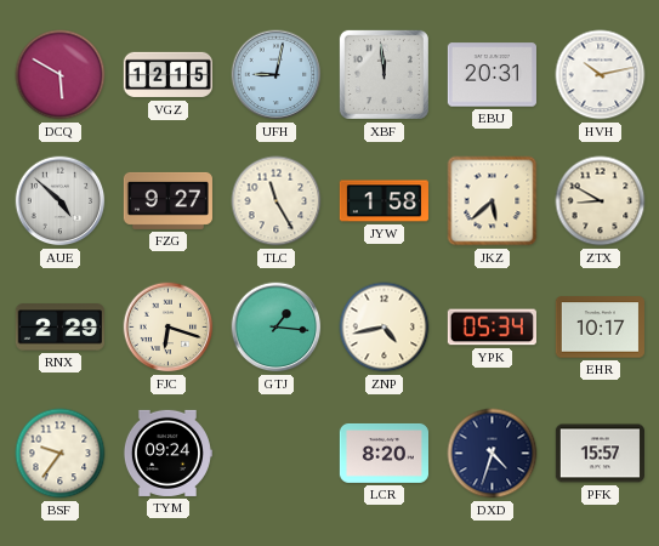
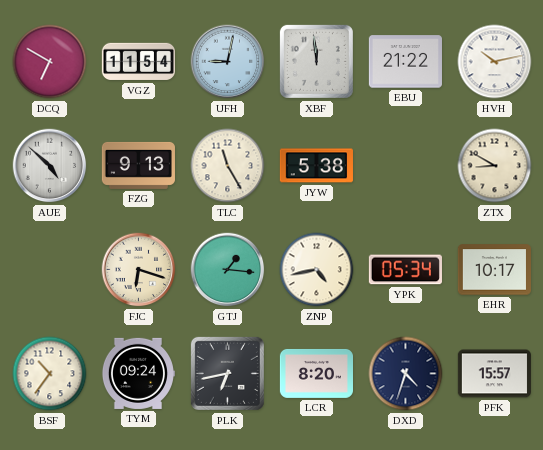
DCQ: 5:50 -> 6:50
VGZ: 12:15 -> 11:54
EBU: 20:31 -> 21:22
FZG: 9:27 -> 9:13
JYW: 1:58 -> 5:38
JKZ: 5:38 -> none
RNX: 2:29 -> none
BSF: 9:36 -> 10:36
PLK: none -> 6:43
